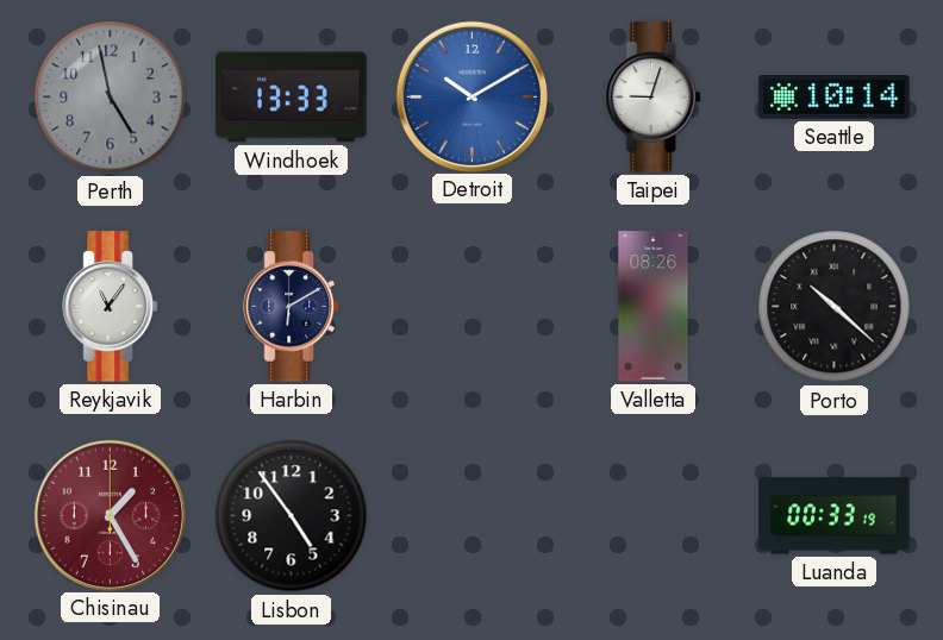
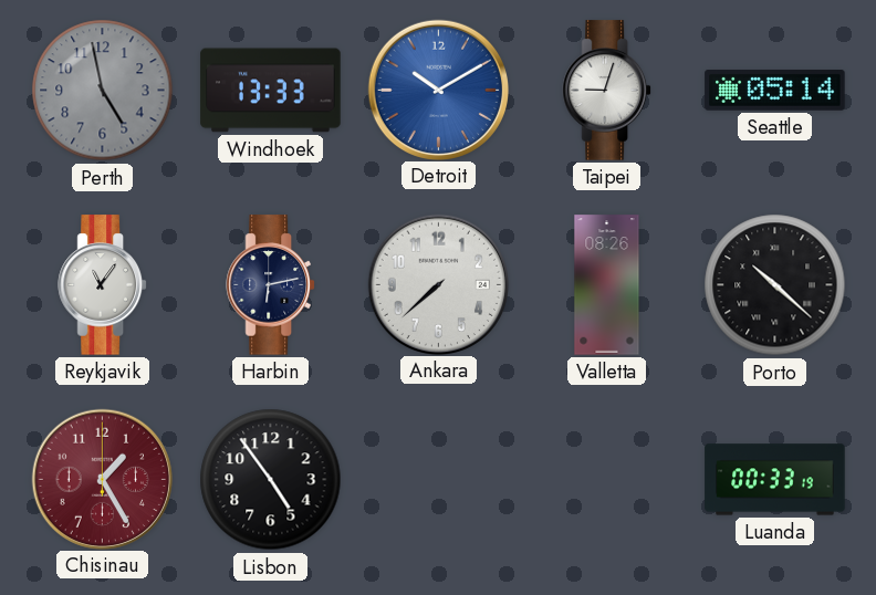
Seattle: 10:14 -> 05:14
Harbin: 6:10 -> 6:13
Ankara: none -> 7:38
